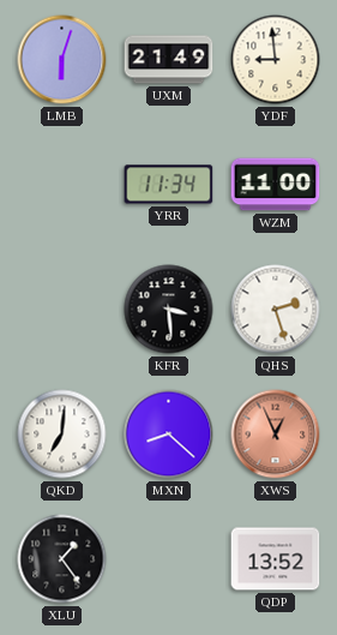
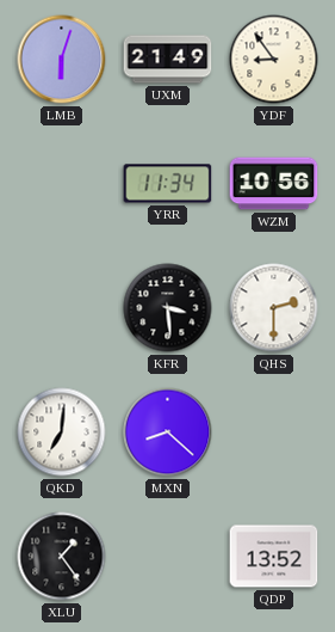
YDF: 8:59 -> 8:54
WZM: 11:00 -> 10:56
QHS: 2:27 -> 2:30
XWS: 12:56 -> none
